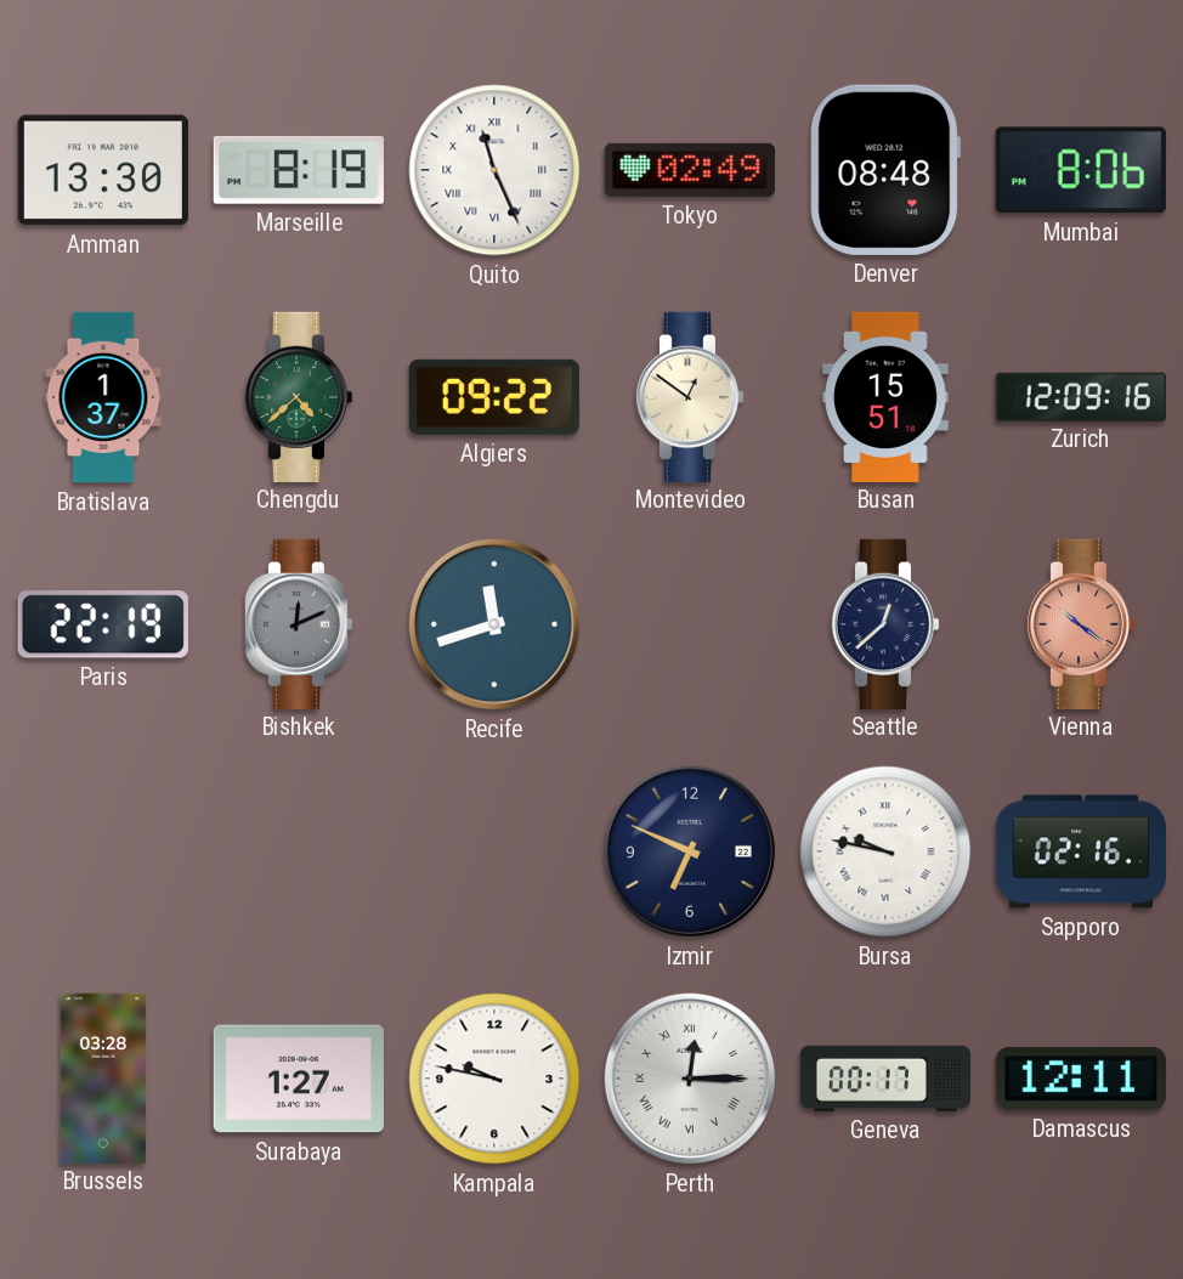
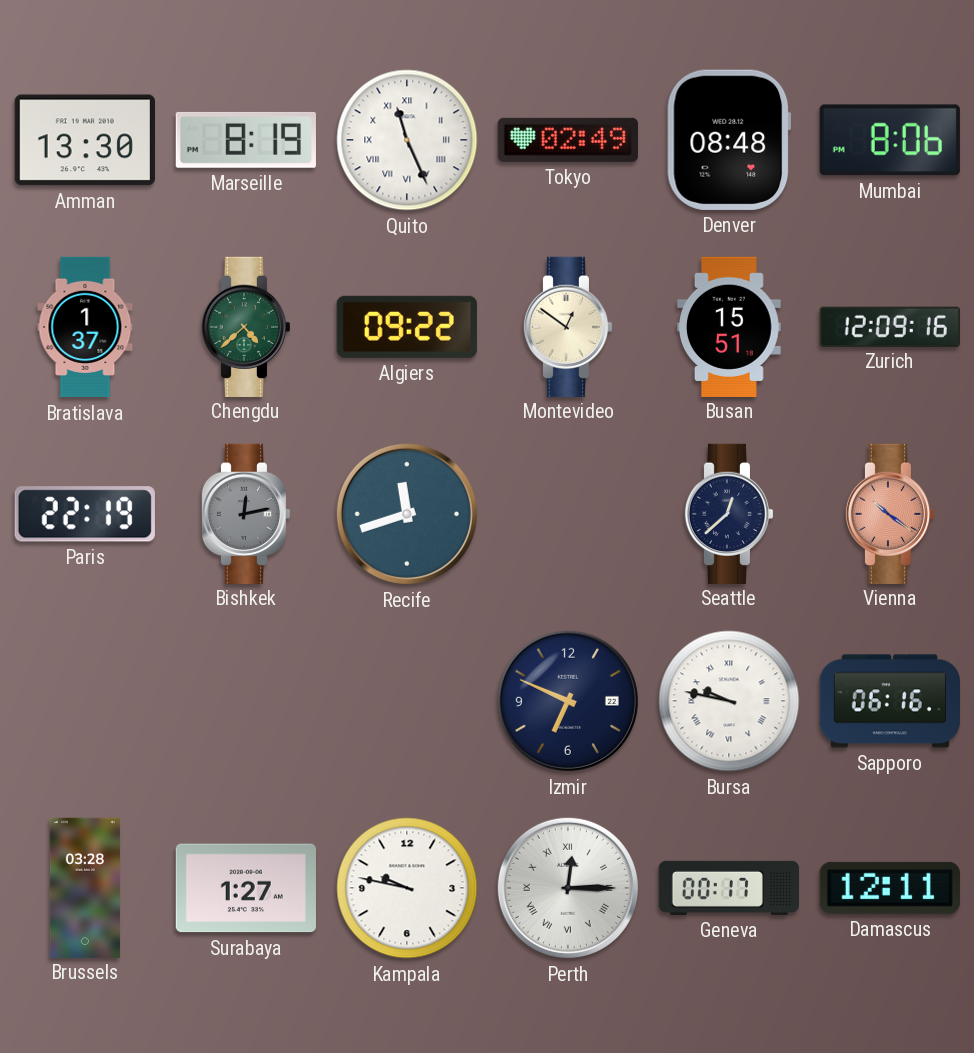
Bishkek: 12:11 -> 12:13
Sapporo: 02:16 -> 06:16
